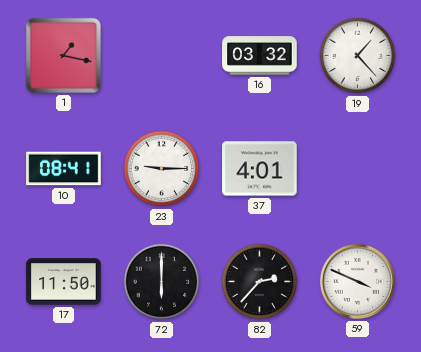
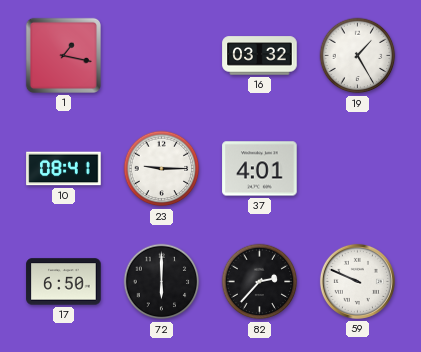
19: 1:23 -> 1:25
17: 11:50 -> 6:50
59: 3:49 -> 9:49
